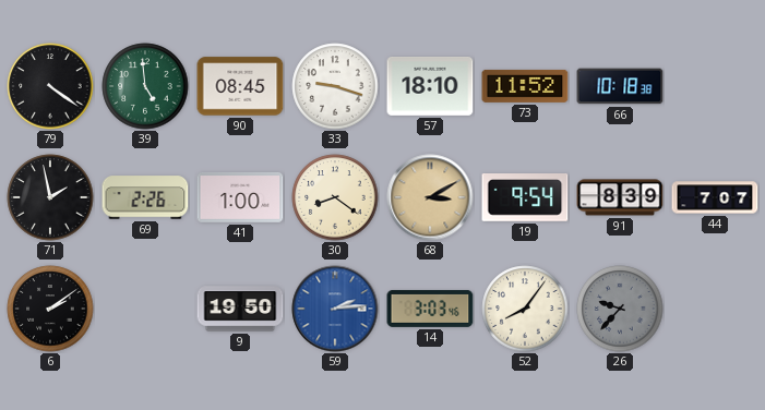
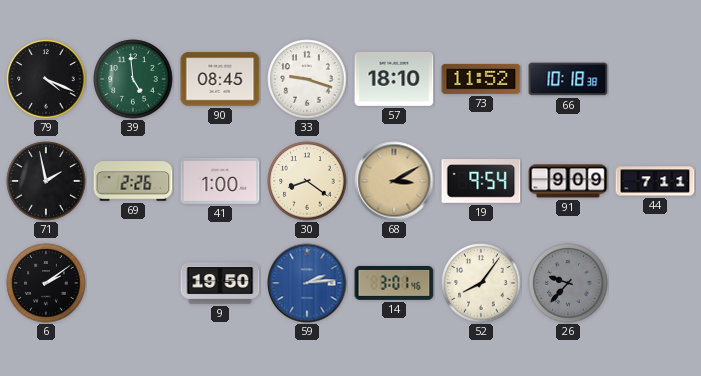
79: 4:21 -> 4:19
91: 8:39 -> 9:09
44: 7:07 -> 7:11
14: 3:03 -> 3:01
